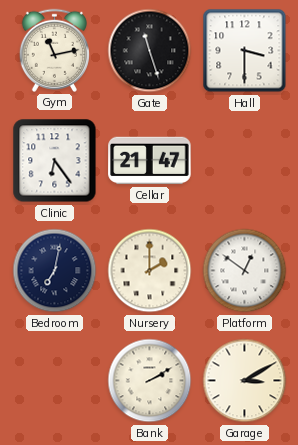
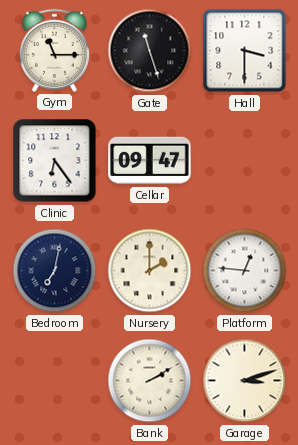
Gym: 11:13 -> 11:15
Cellar: 21:47 -> 09:47
Platform: 12:51 -> 12:46
Garage: 3:10 -> 3:12
